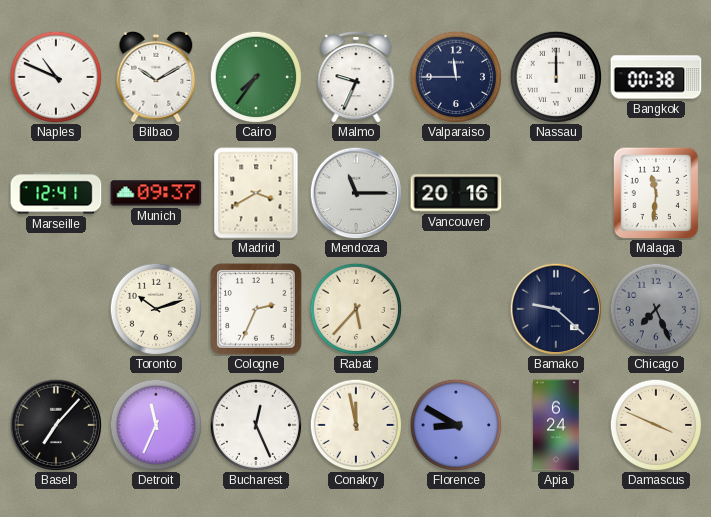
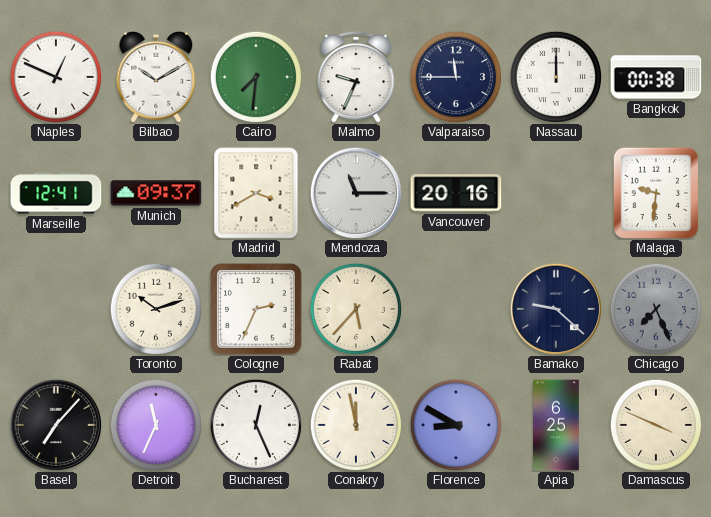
Naples: 10:49 -> 12:49
Cairo: 7:36 -> 7:31
Malaga: 11:31 -> 9:31
Apia: 6:24 -> 6:25
